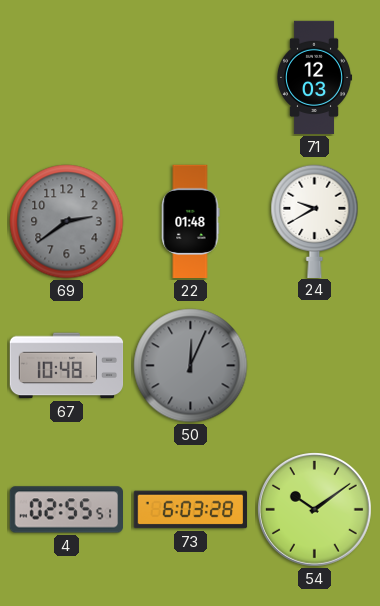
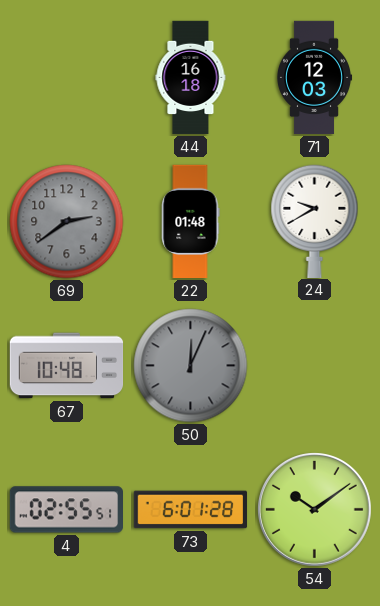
44: none -> 16:18
73: 6:03 -> 6:01
